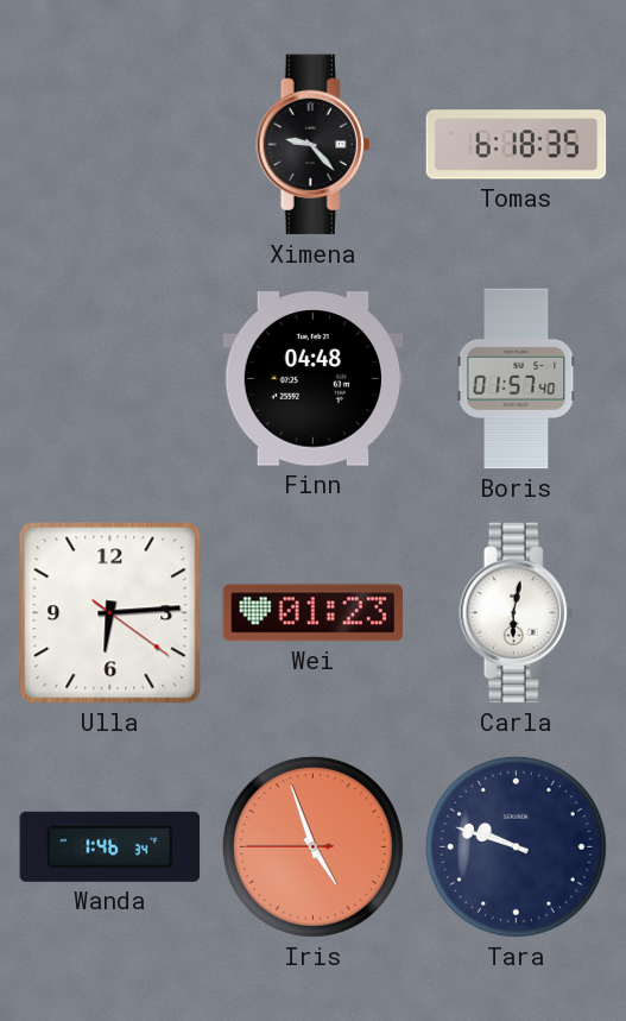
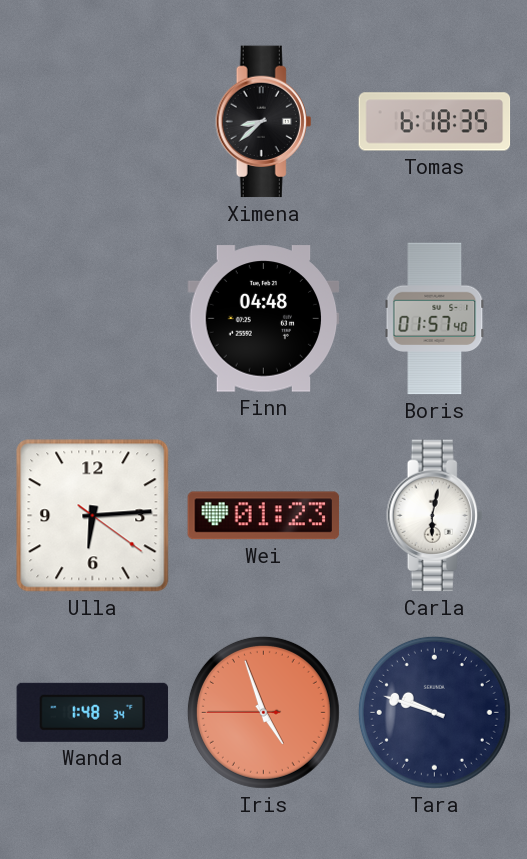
Ximena: 9:23 -> 8:38
Wanda: 1:46 -> 1:48
